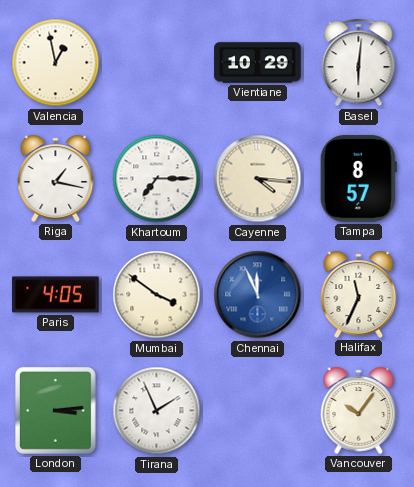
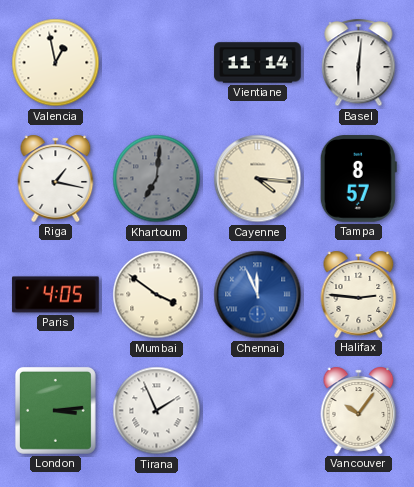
Vientiane: 10:29 -> 11:14
Khartoum: 7:15 -> 7:01
Khartoum dial: white -> grey
Halifax: 11:34 -> 2:46
